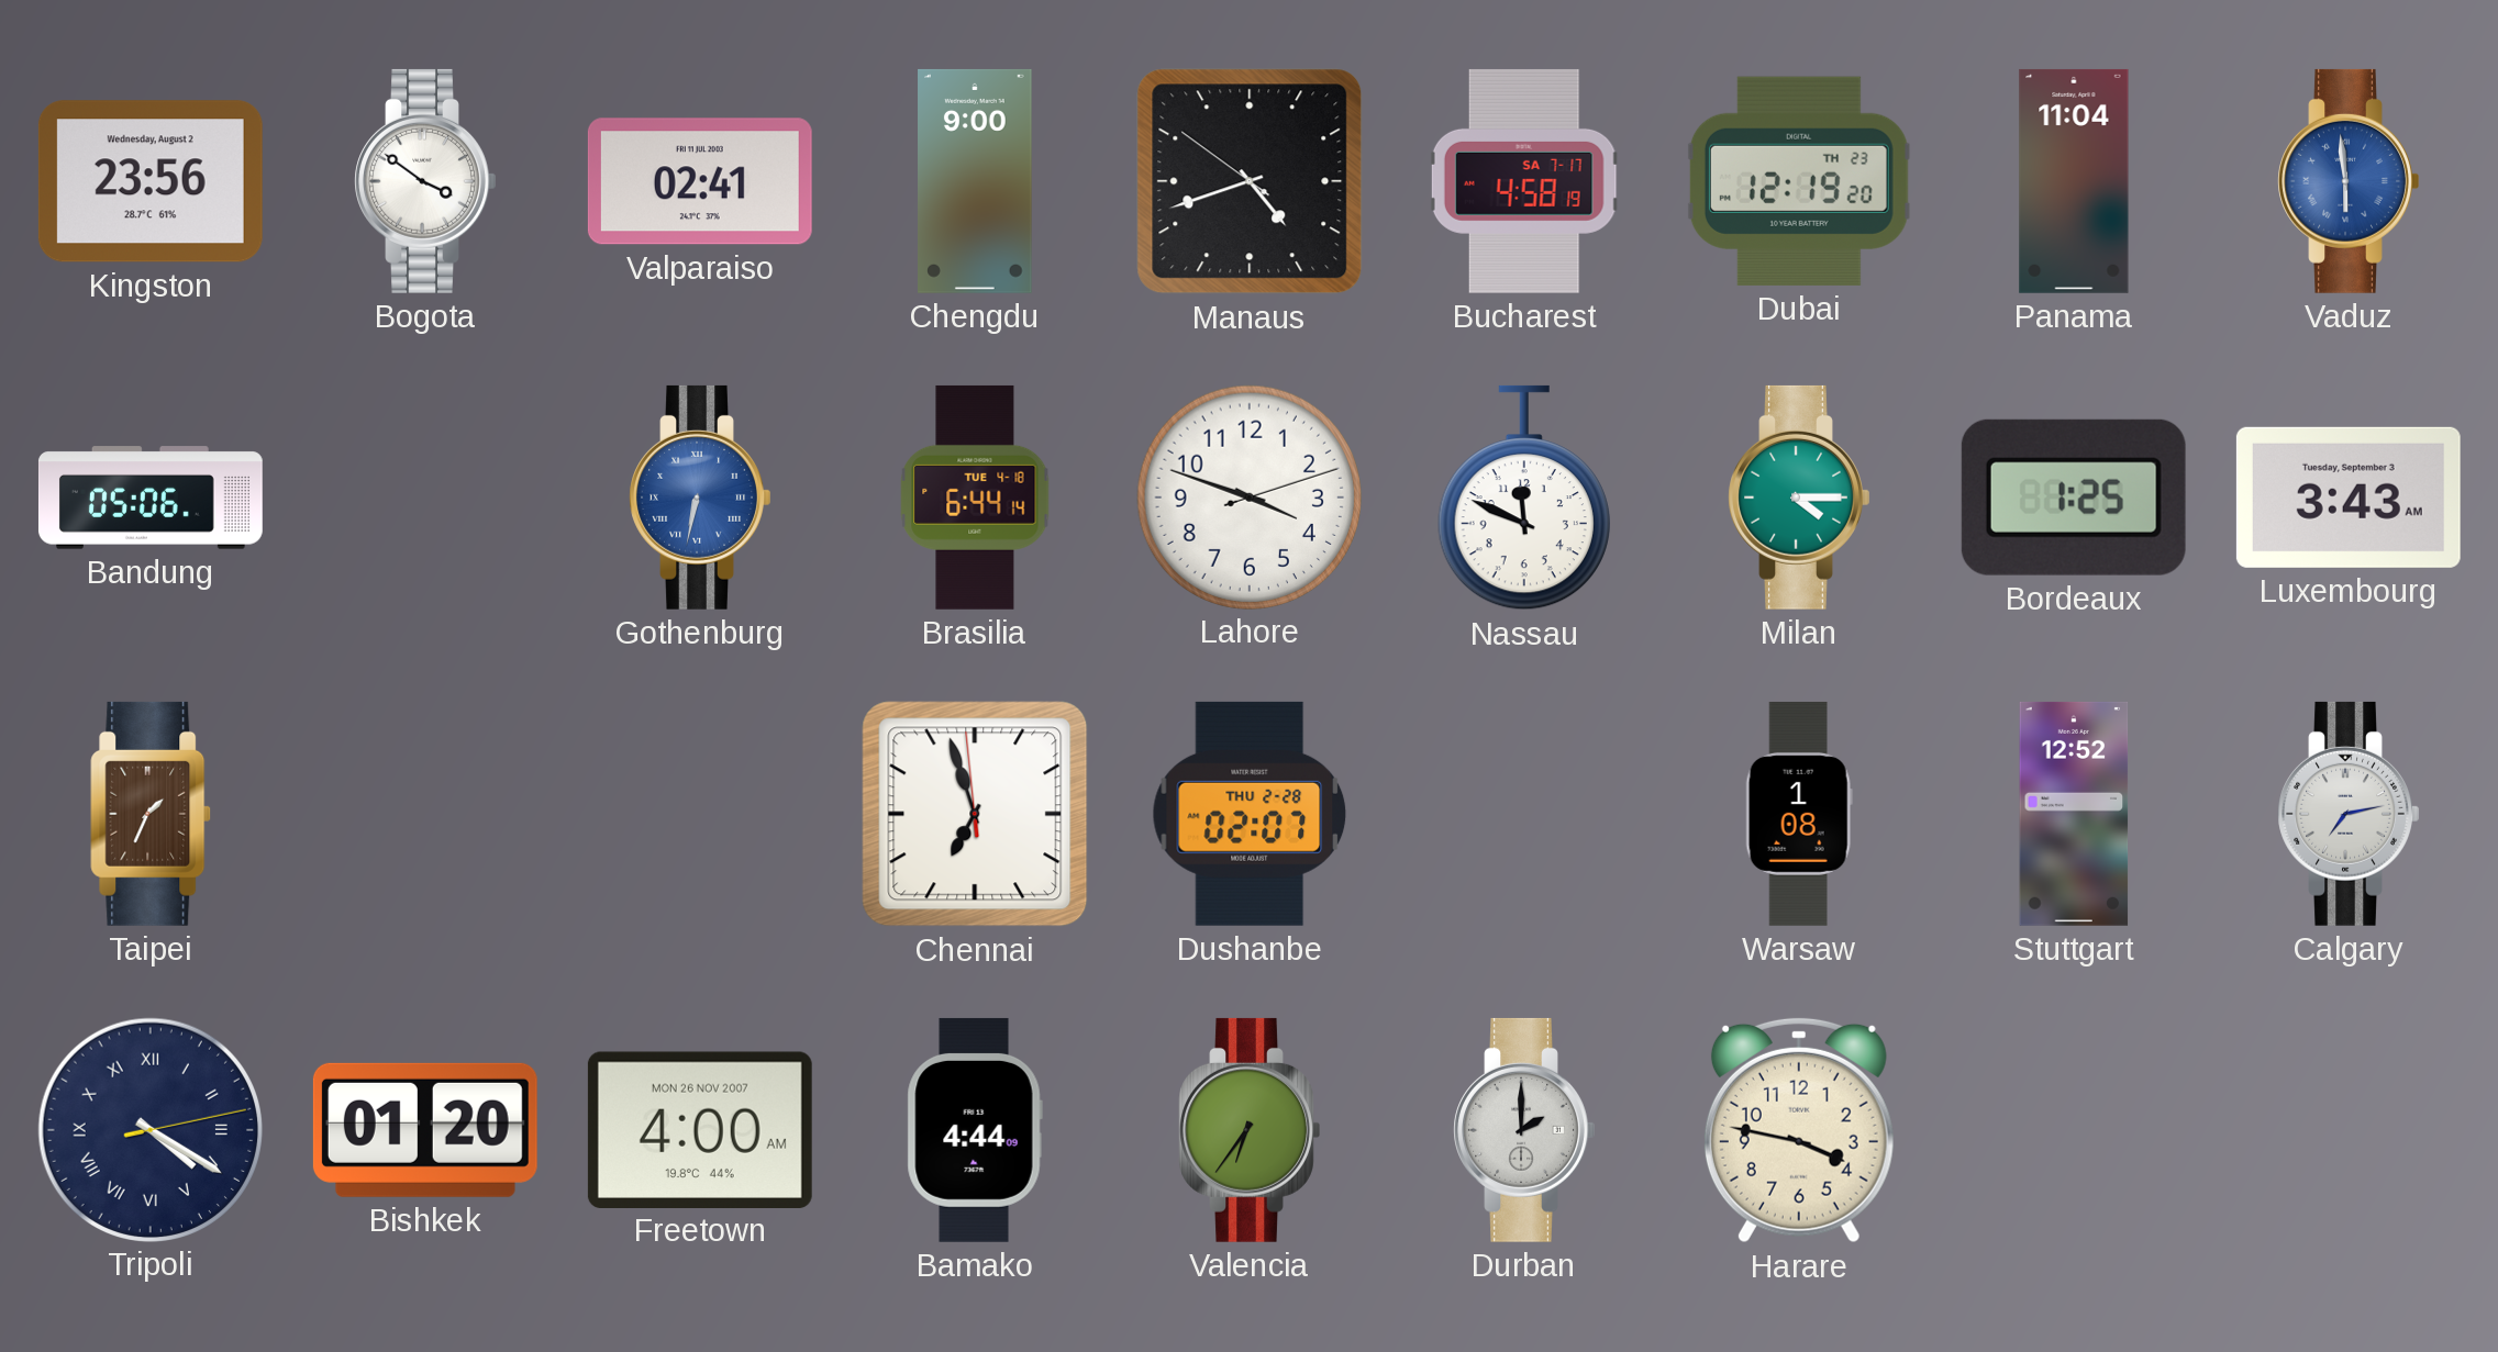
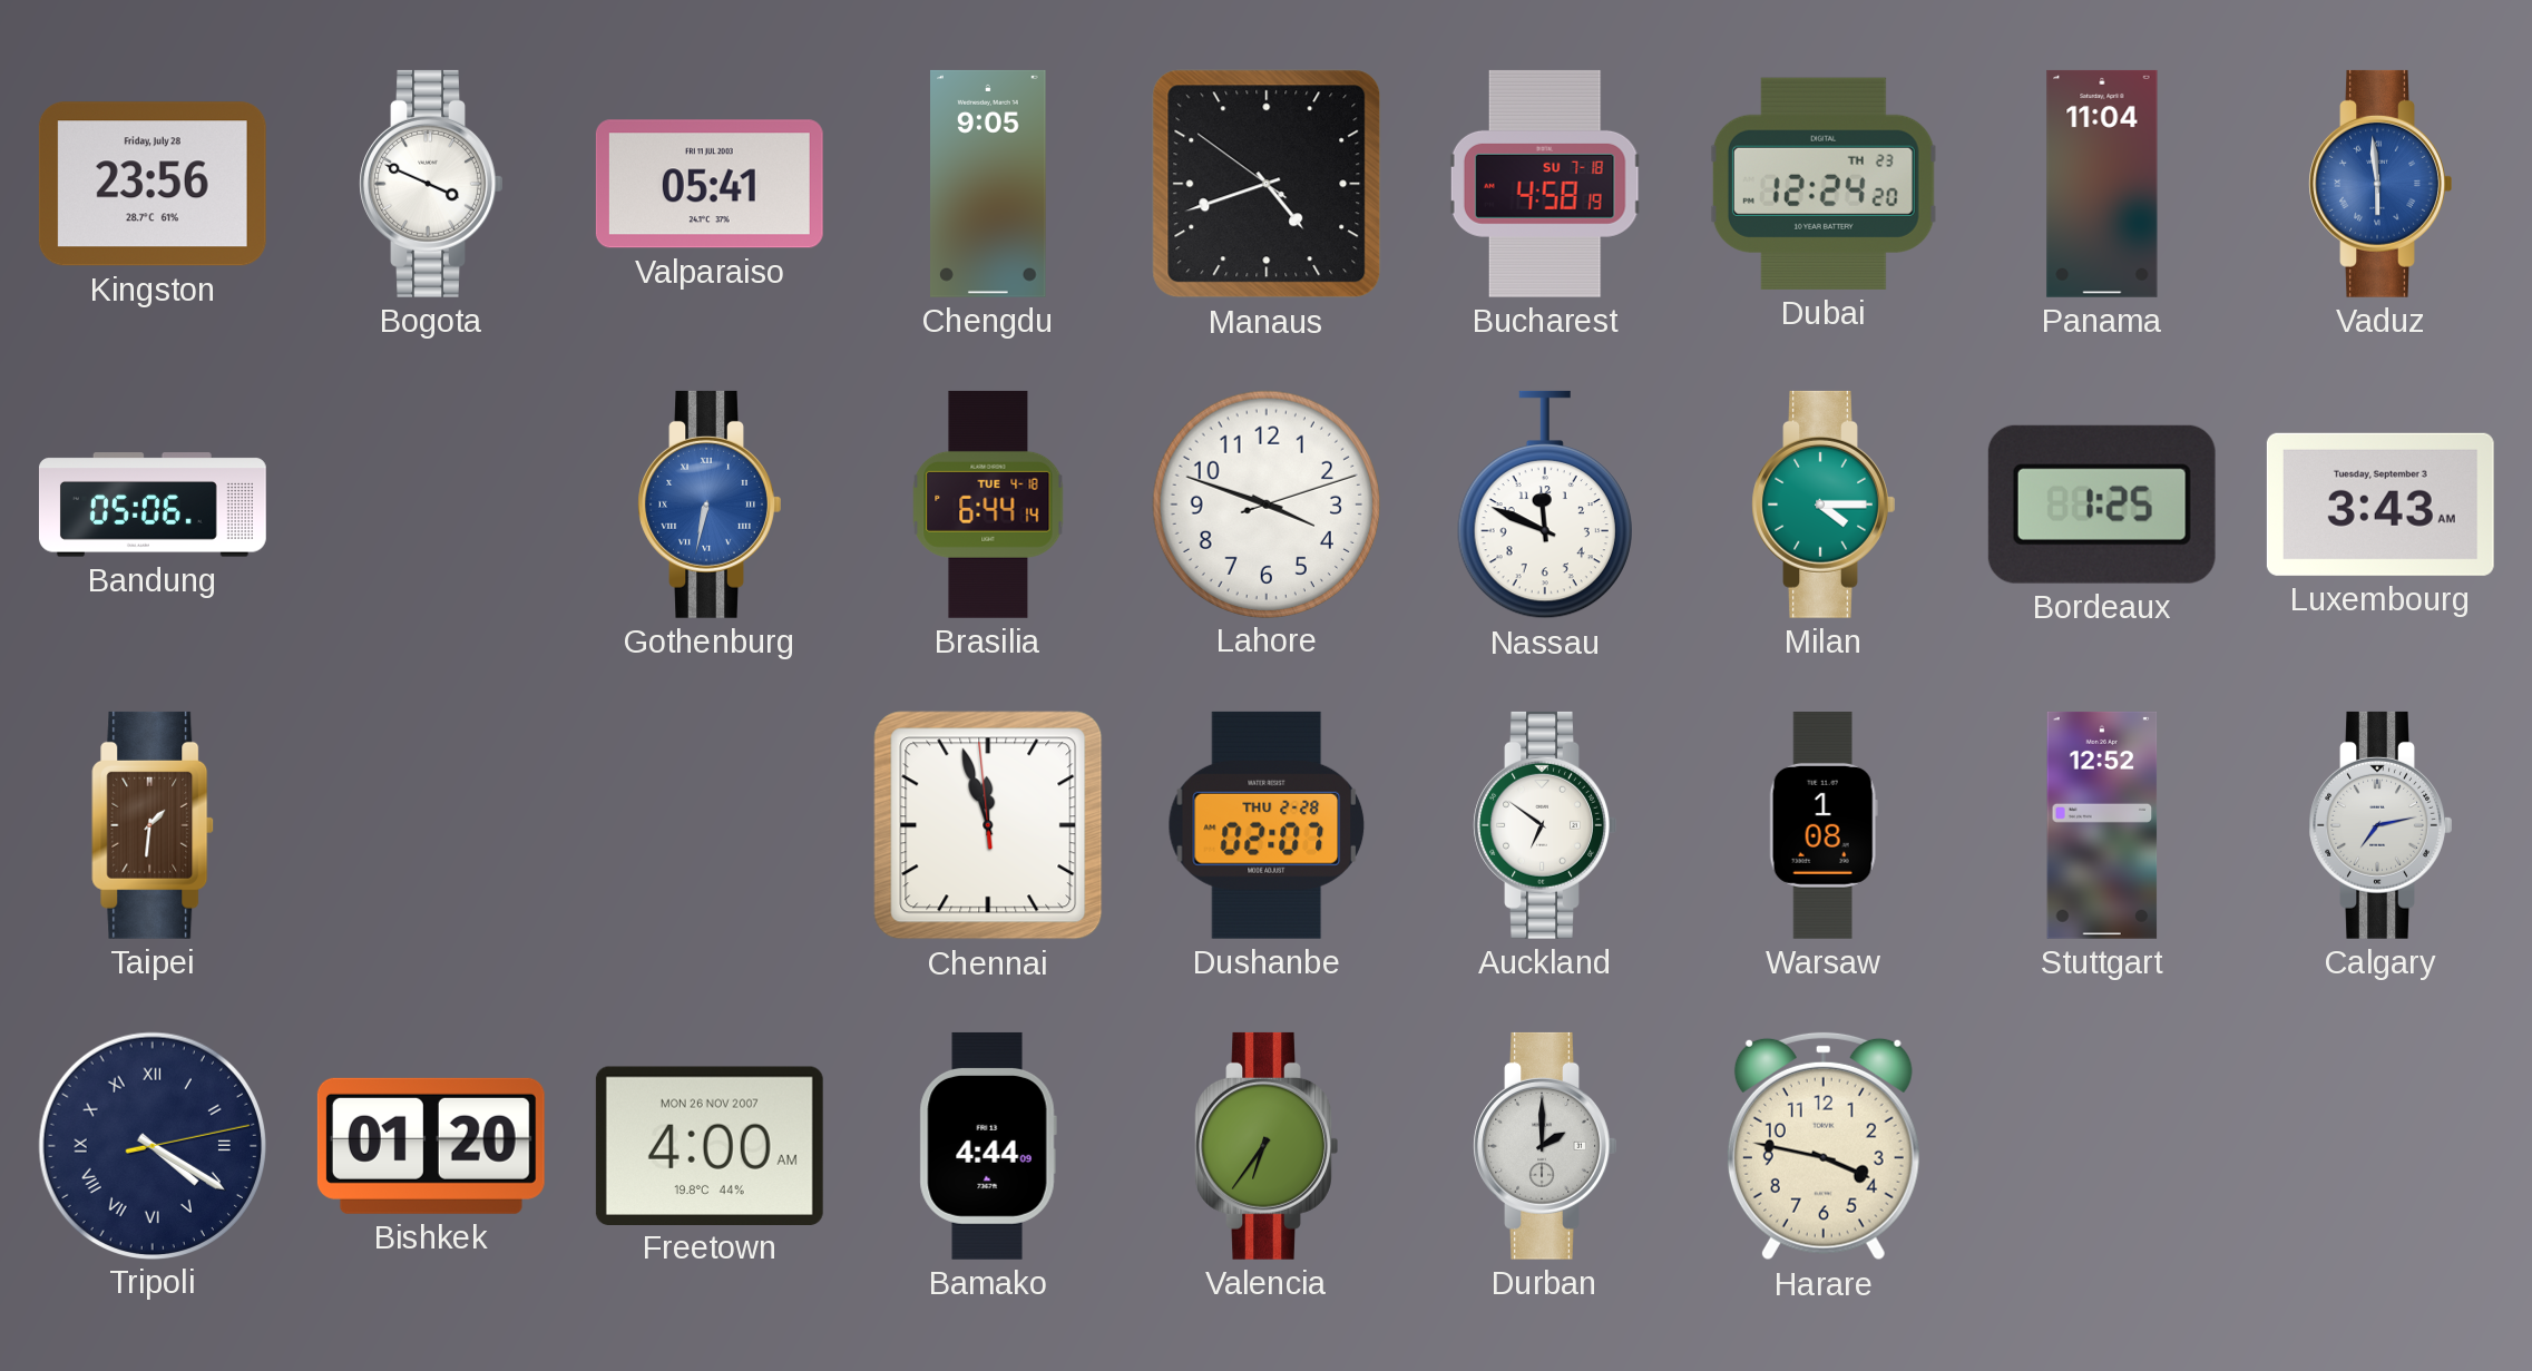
Kingston date: Wednesday, August 2 -> Friday, July 28
Bogota: 3:51 -> 3:49
Valparaiso: 02:41 -> 05:41
Chengdu: 9:00 -> 9:05
Bucharest date: SA 7-17 -> SU 7-18
Dubai: 12:19 -> 12:24
Taipei: 1:34 -> 1:31
Chennai: 6:56 -> 11:56
Auckland: none -> 6:51
